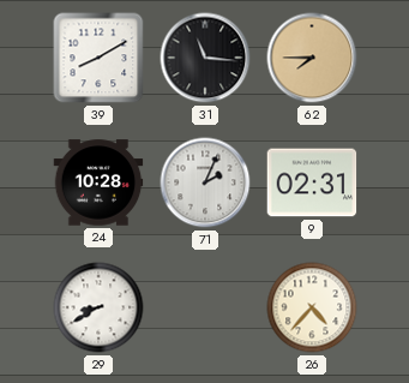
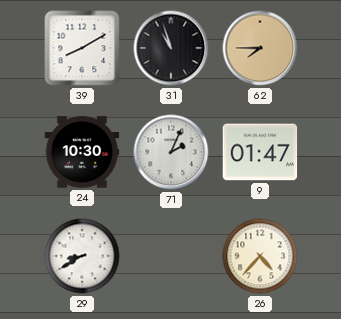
31: 11:16 -> 10:57
24: 10:28 -> 10:30
9: 02:31 -> 01:47
